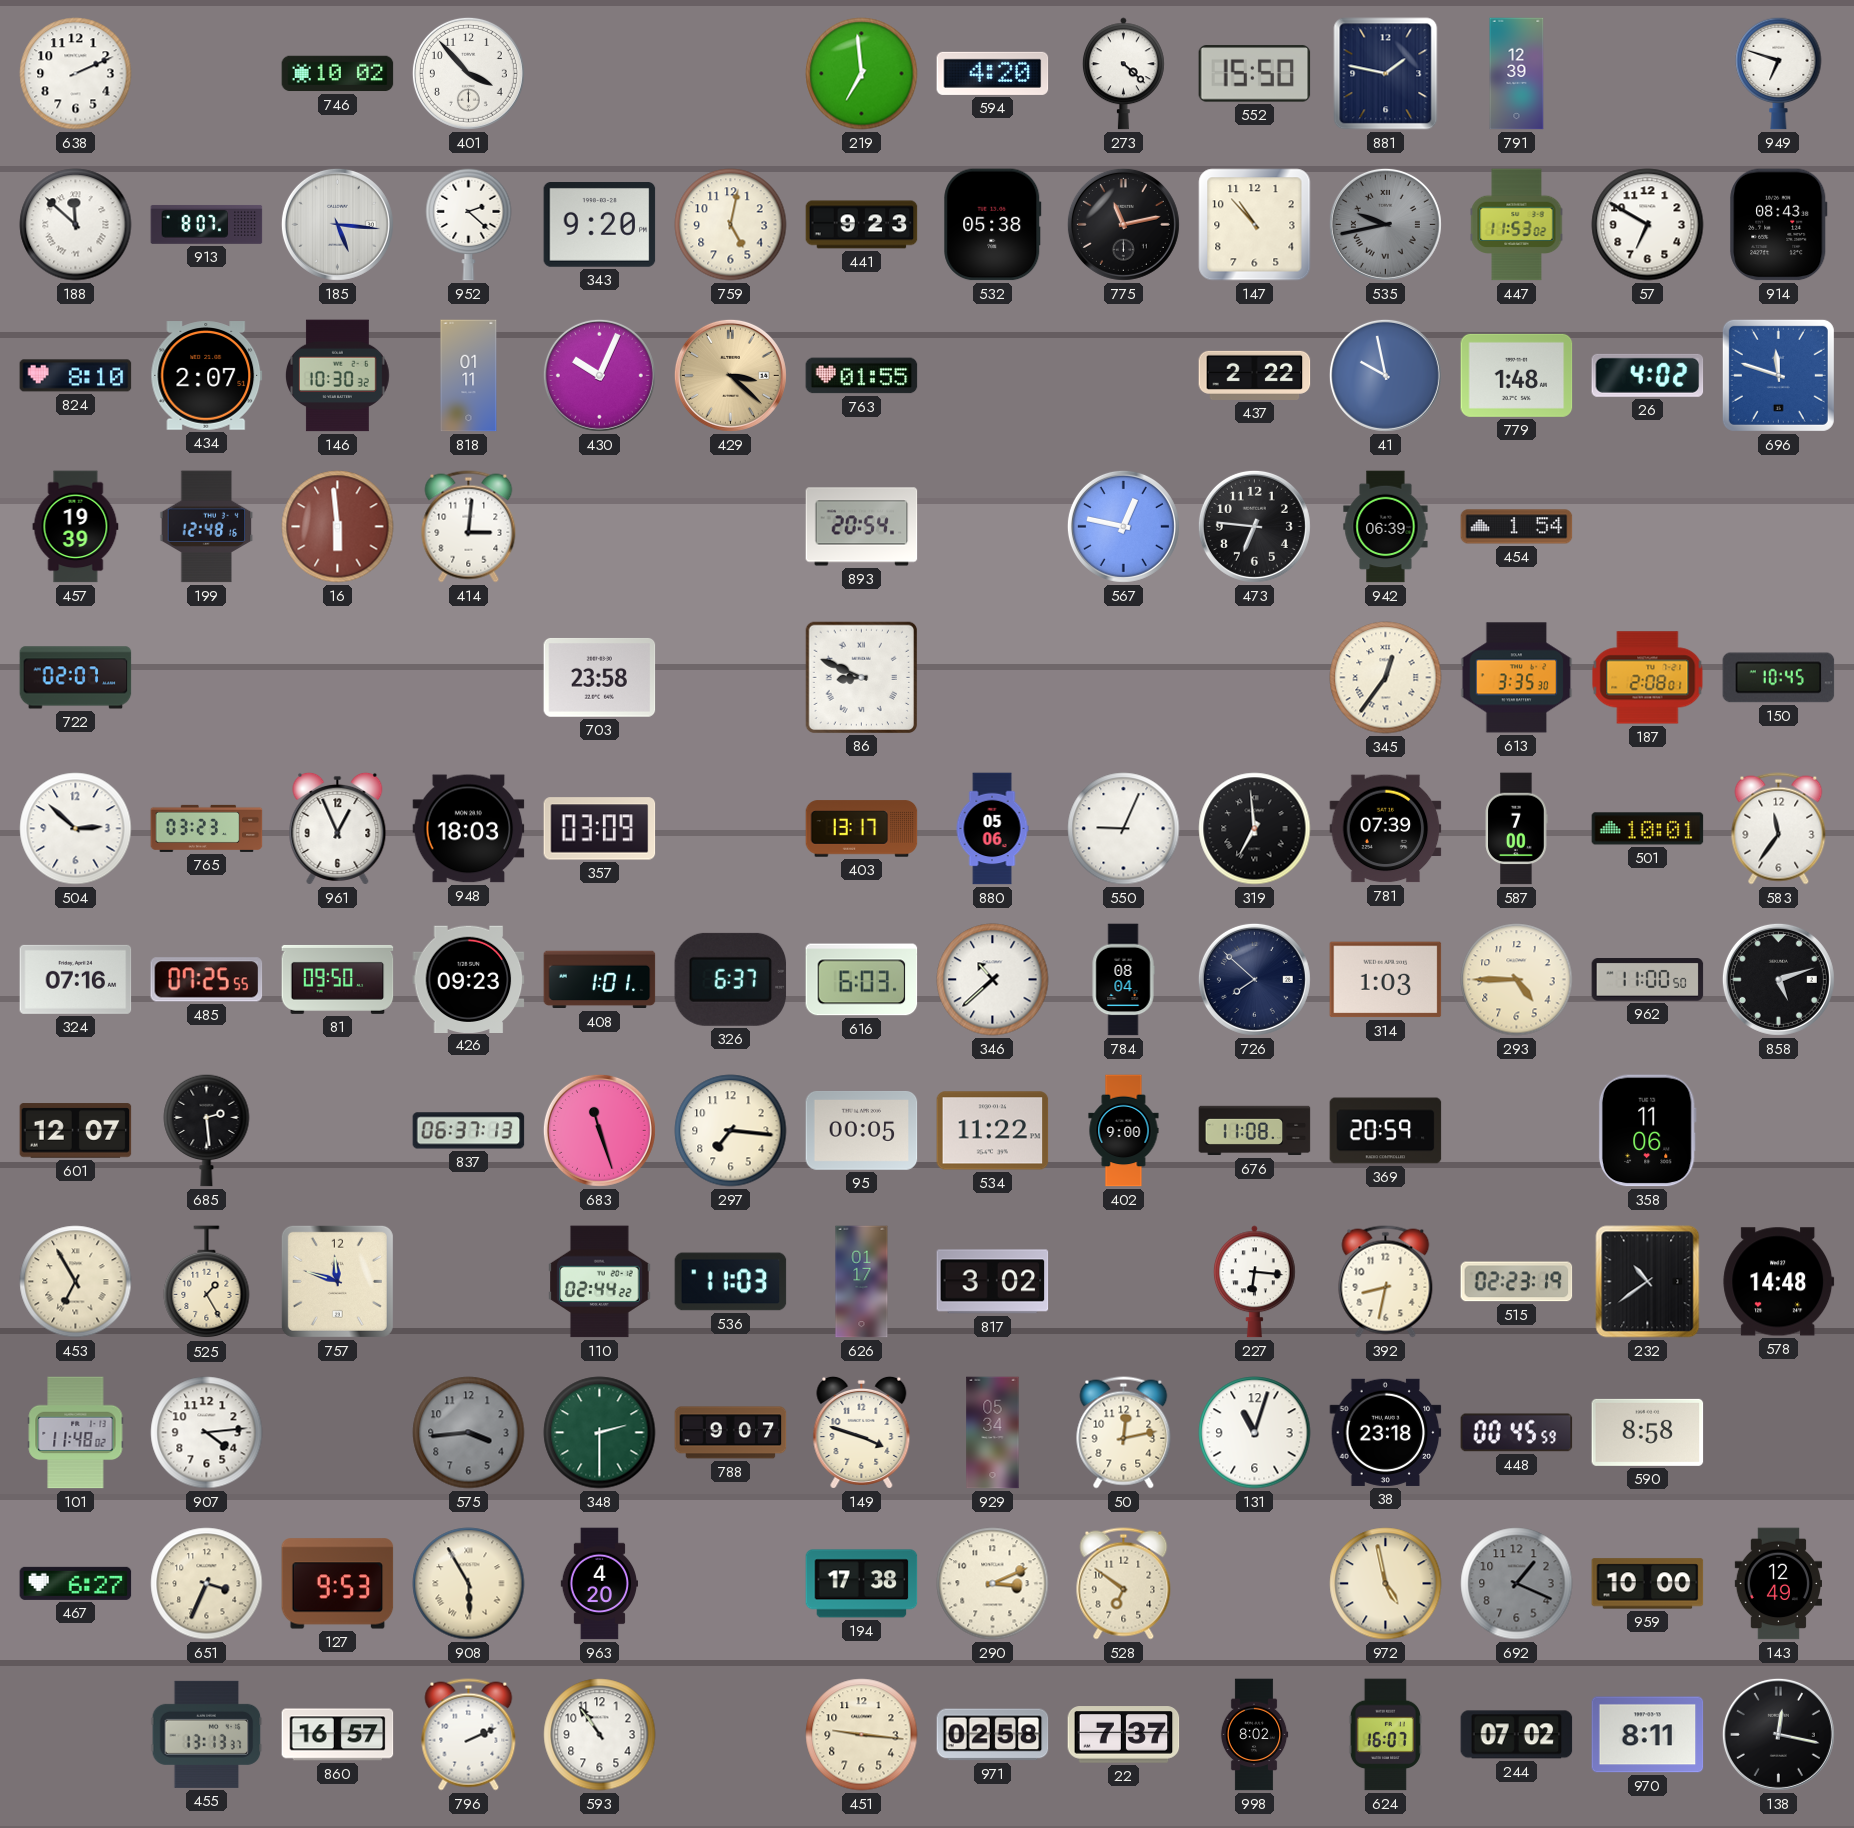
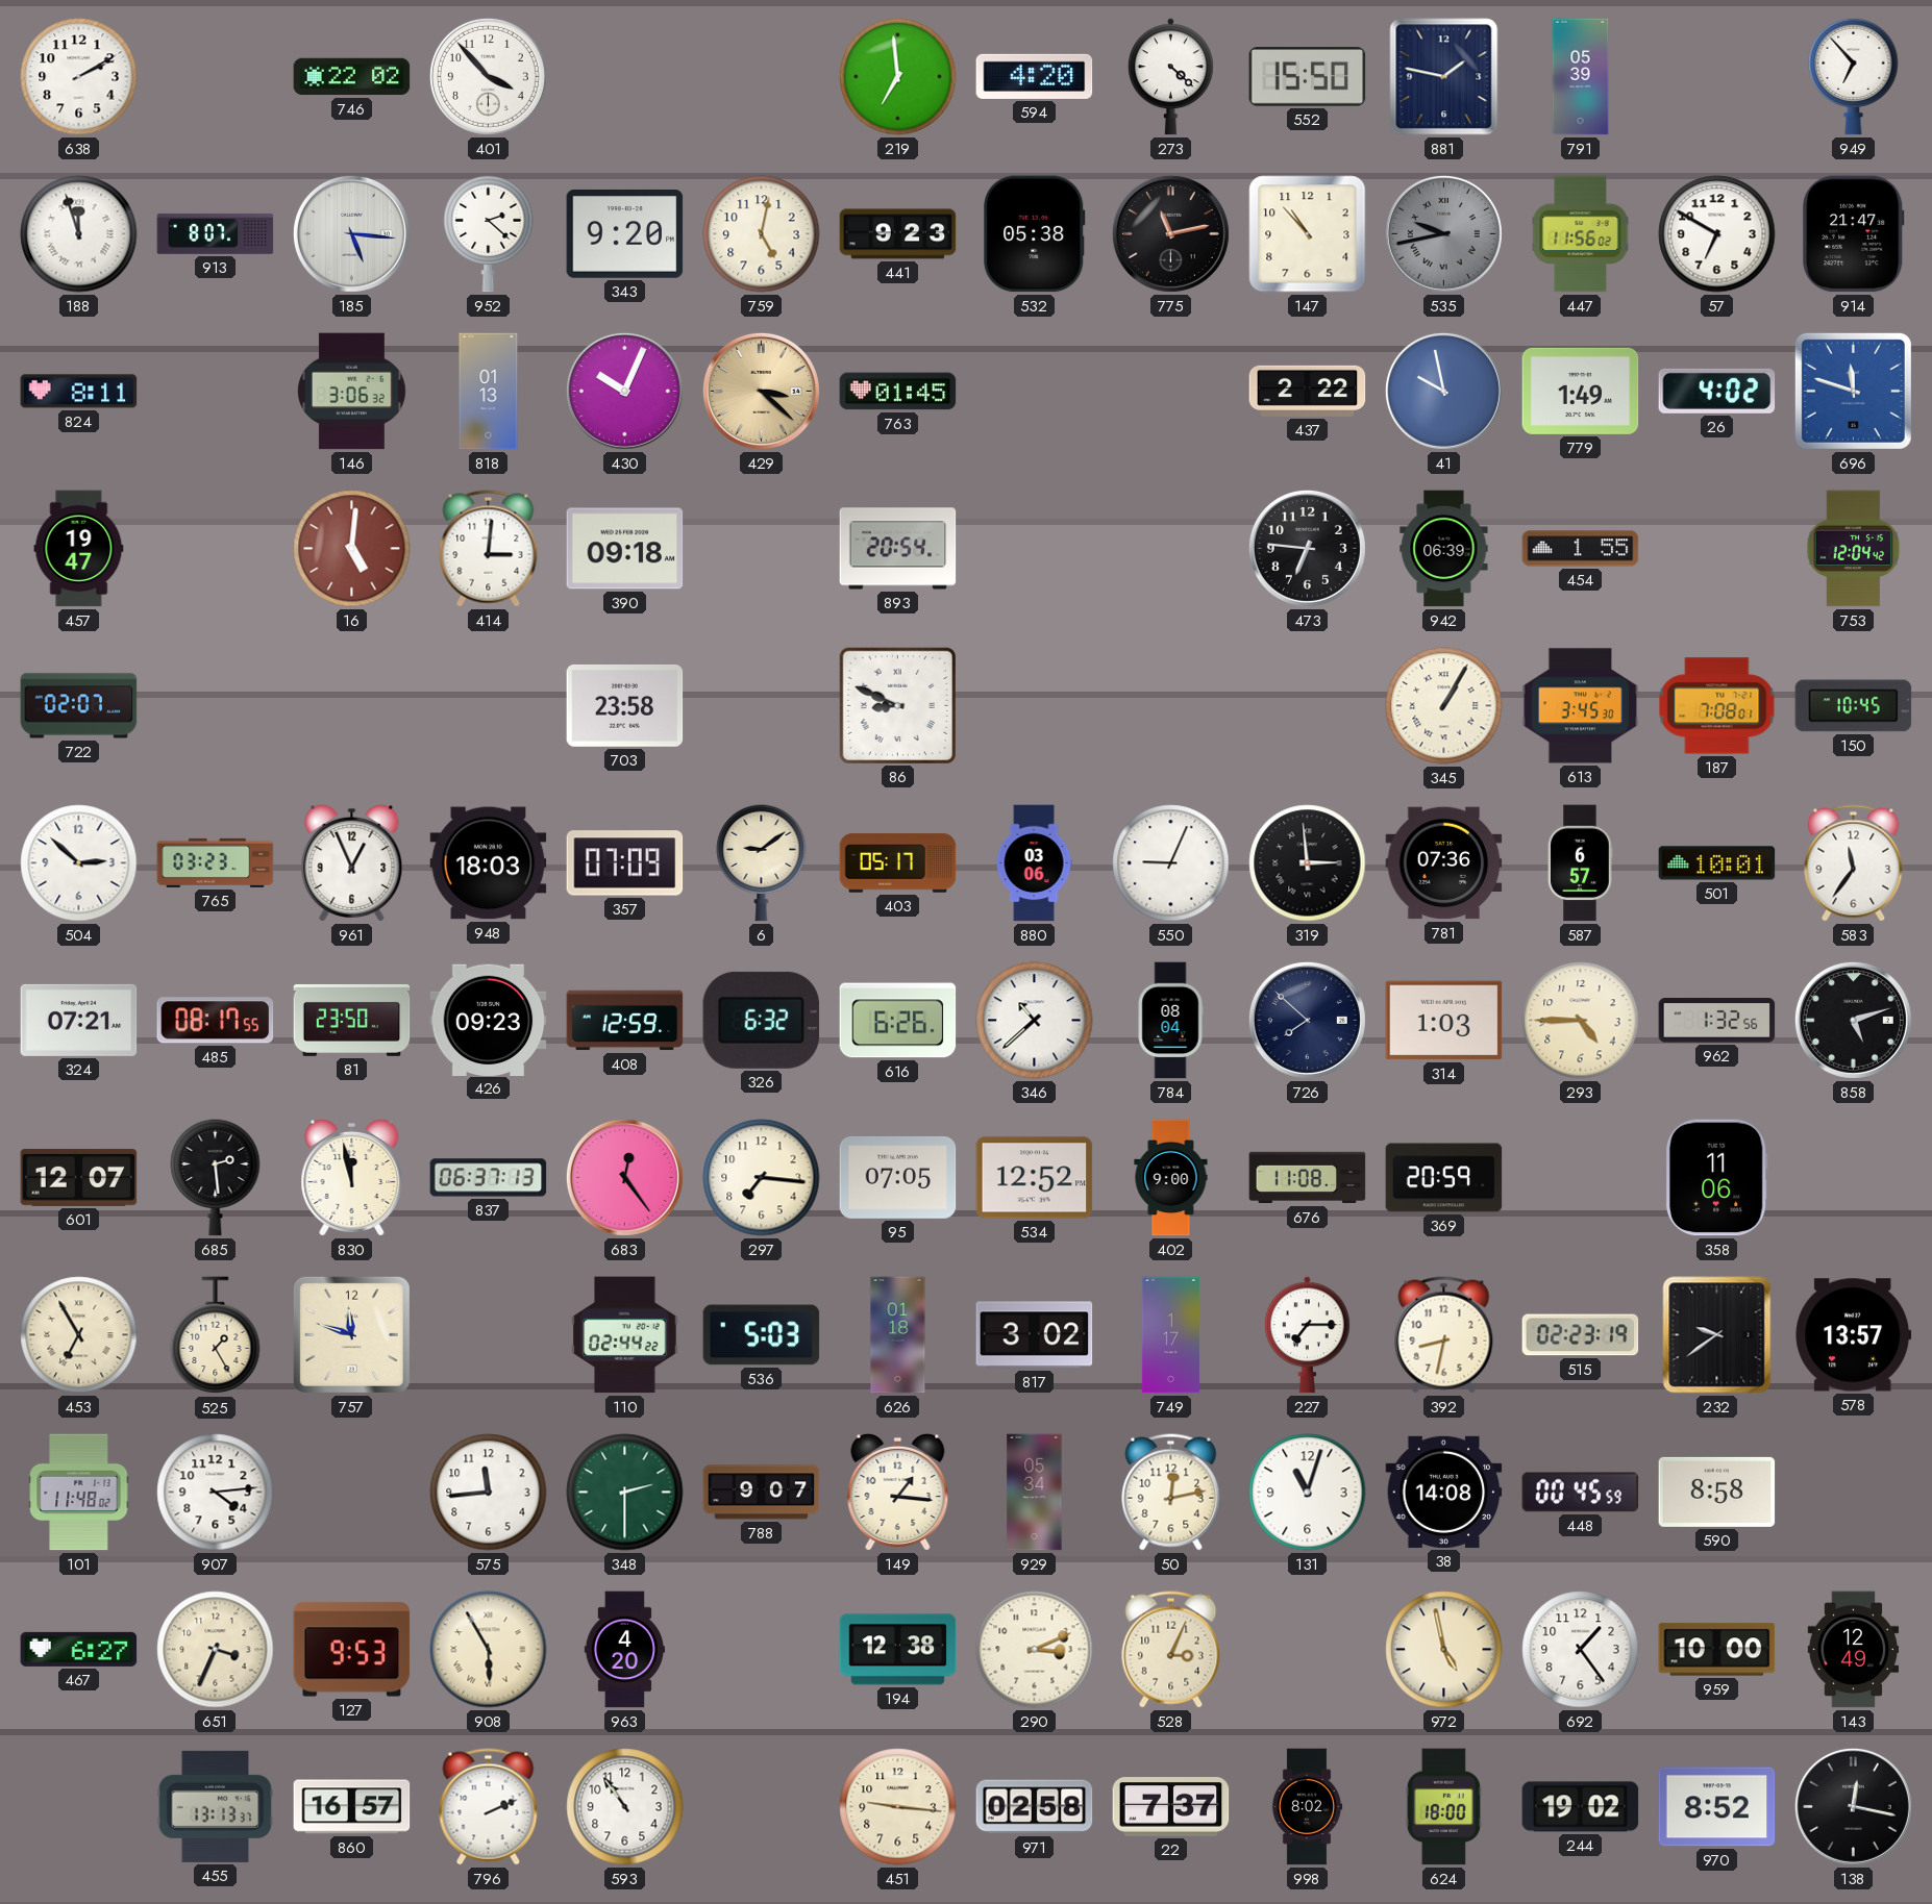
638: 2:11 -> 2:10
746: 10:02 -> 22:02
791: 12:39 -> 05:39
949: 6:48 -> 6:53
188: 11:52 -> 11:57
447: 11:53 -> 11:56
914: 08:43 -> 21:47
824: 8:10 -> 8:11
434: 2:07 -> none
146: 10:30 -> 3:06
818: 01:11 -> 01:13
763: 01:55 -> 01:45
779: 1:48 -> 1:49
457: 19:39 -> 19:47
199: 12:48 -> none
16: 5:59 -> 5:01
390: none -> 09:18
567: 12:47 -> none
454: 1:54 -> 1:55
753: none -> 12:04
345: 12:36 -> 1:05
613: 3:35 -> 3:45
187: 2:08 -> 7:08
357: 03:09 -> 07:09
6: none -> 9:09
403: 13:17 -> 05:17
880: 05:06 -> 03:06
319: 6:59 -> 2:59
781: 07:39 -> 07:36
587: 7:00 -> 6:57
324: 07:16 -> 07:21
485: 07:25 -> 08:17
81: 09:50 -> 23:50
408: 1:01 -> 12:59
326: 6:37 -> 6:32
616: 6:03 -> 6:26
962: 11:00 -> 1:32
830: none -> 11:58
683: 11:27 -> 12:24
95: 00:05 -> 07:05
534: 11:22 -> 12:52
536: 11:03 -> 5:03
626: 01:17 -> 01:18
749: none -> 1:17
227: 6:16 -> 7:15
232: 10:39 -> 9:39
578: 14:48 -> 13:57
575: 3:44 -> 11:44
575 dial: grey -> white
149: 3:48 -> 1:16
38: 23:18 -> 14:08
194: 17:38 -> 12:38
528: 6:51 -> 3:04
692: 1:19 -> 1:24
692 dial: grey -> white
624: 16:07 -> 18:00
244: 07:02 -> 19:02
970: 8:11 -> 8:52
